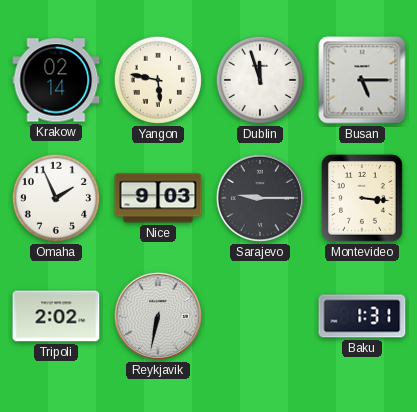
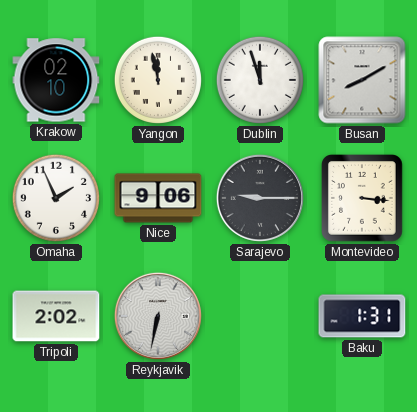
Krakow: 02:14 -> 02:10
Yangon: 5:47 -> 11:58
Busan: 5:15 -> 8:10
Nice: 9:03 -> 9:06
